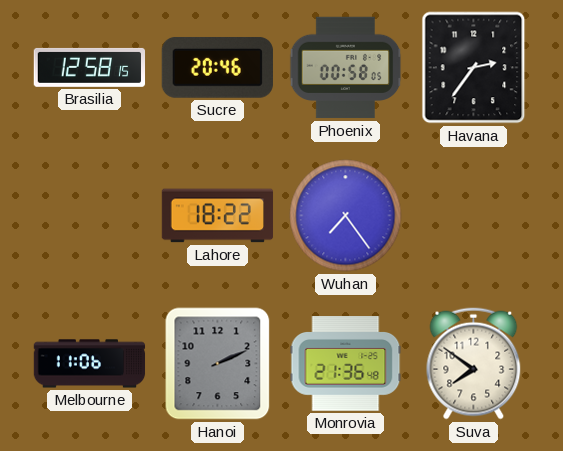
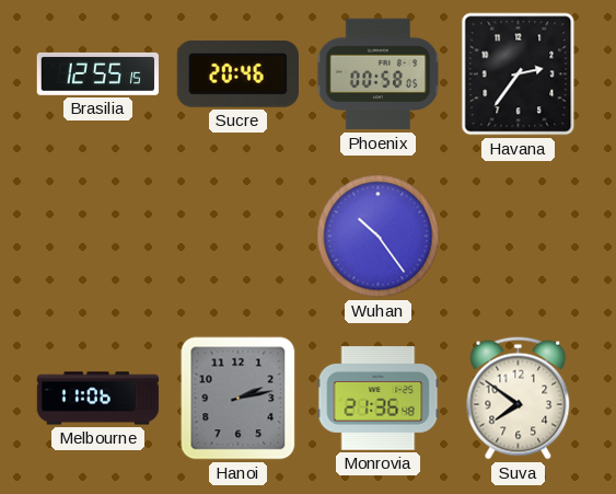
Brasilia: 12:58 -> 12:55
Lahore: 18:22 -> none
Wuhan: 7:24 -> 10:24
Hanoi: 2:11 -> 2:13
